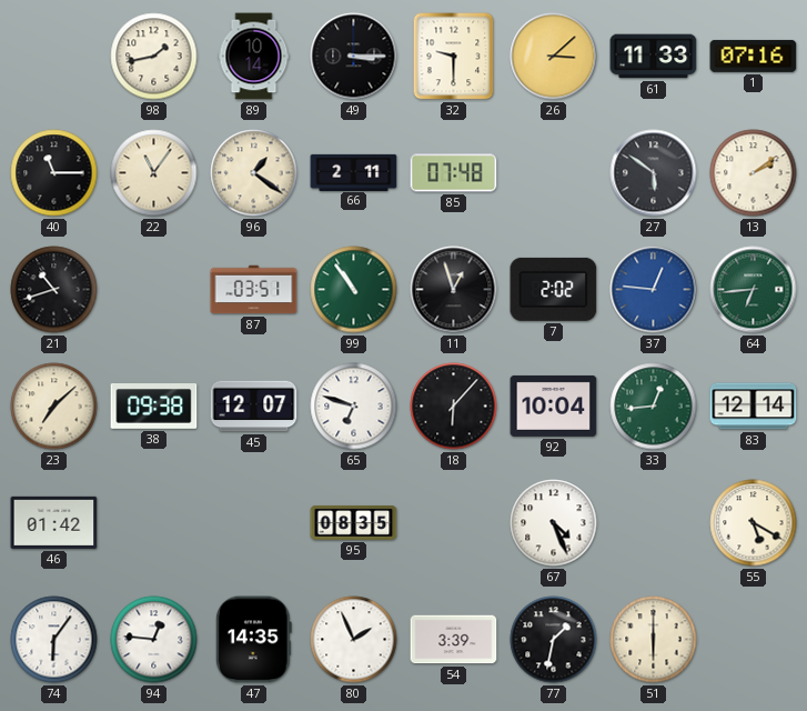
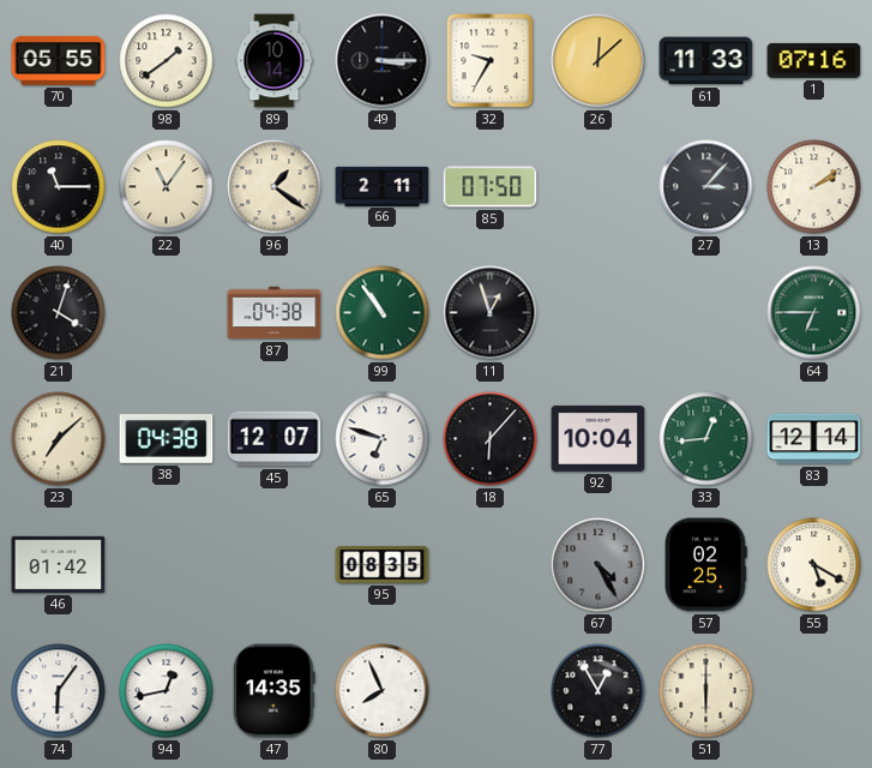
70: none -> 05:55
98: 1:43 -> 1:39
32: 9:30 -> 9:35
26: 3:08 -> 12:08
85: 07:48 -> 07:50
27: 5:51 -> 3:07
21: 10:42 -> 4:03
87: 03:51 -> 04:38
7: 2:02 -> none
37: 12:46 -> none
64: 6:44 -> 6:45
38: 09:38 -> 04:38
67: 4:26 -> 4:25
67 dial: white -> grey
57: none -> 02:25
94: 12:46 -> 12:43
80: 1:56 -> 7:56
54: 3:39 -> none
77: 1:32 -> 12:55
